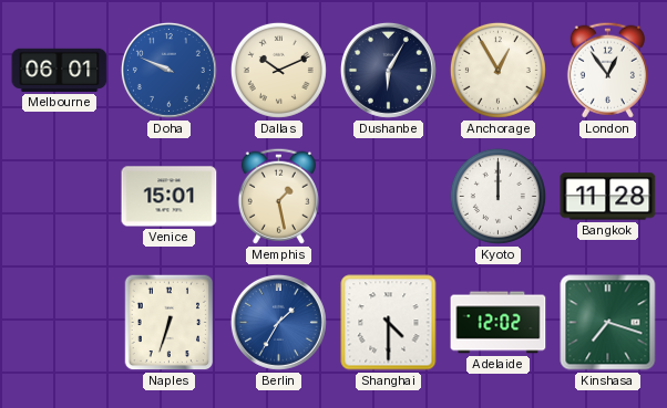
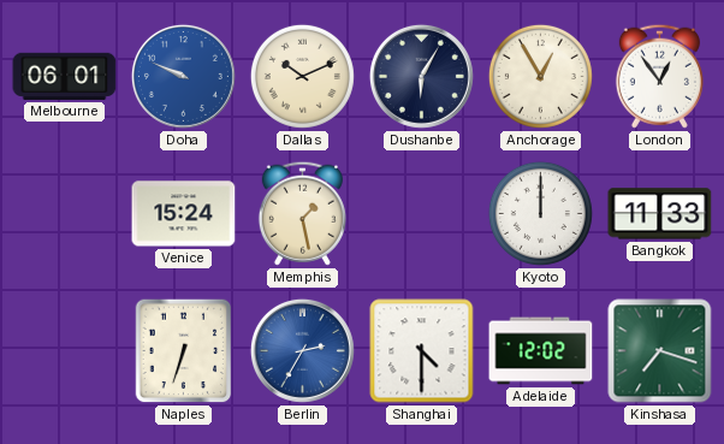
Venice: 15:01 -> 15:24
Bangkok: 11:28 -> 11:33
Berlin: 1:35 -> 2:35
